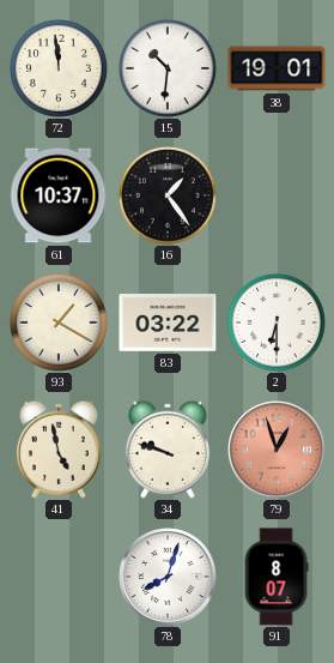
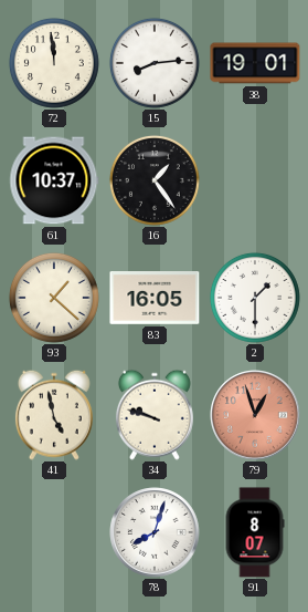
15: 10:31 -> 8:14
93: 1:20 -> 1:22
83: 03:22 -> 16:05
2: 6:30 -> 1:30
